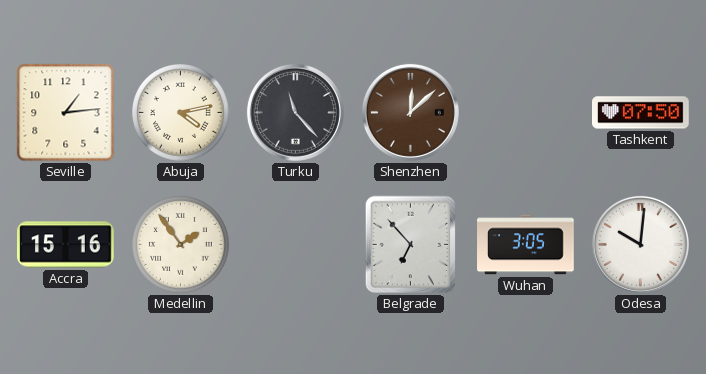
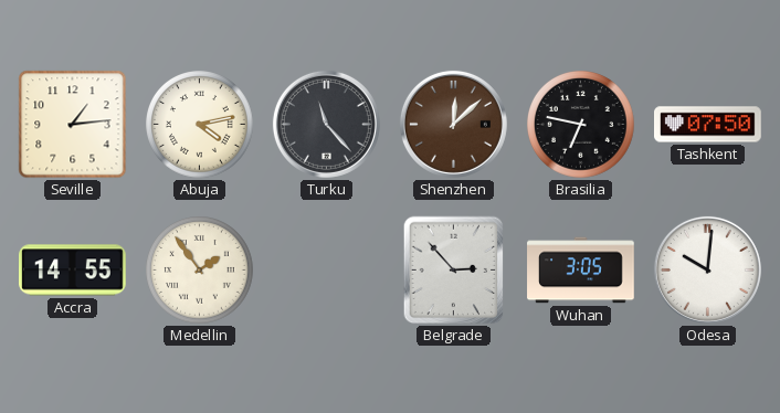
Brasilia: none -> 6:47
Accra: 15:16 -> 14:55
Belgrade: 6:53 -> 2:53
